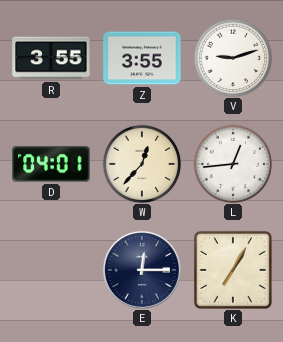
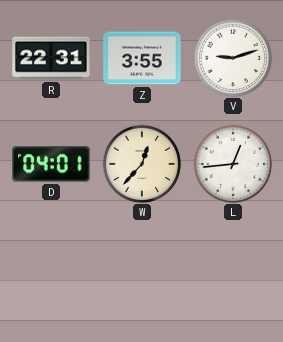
R: 3:55 -> 22:31
E: 12:15 -> none
K: 7:05 -> none
